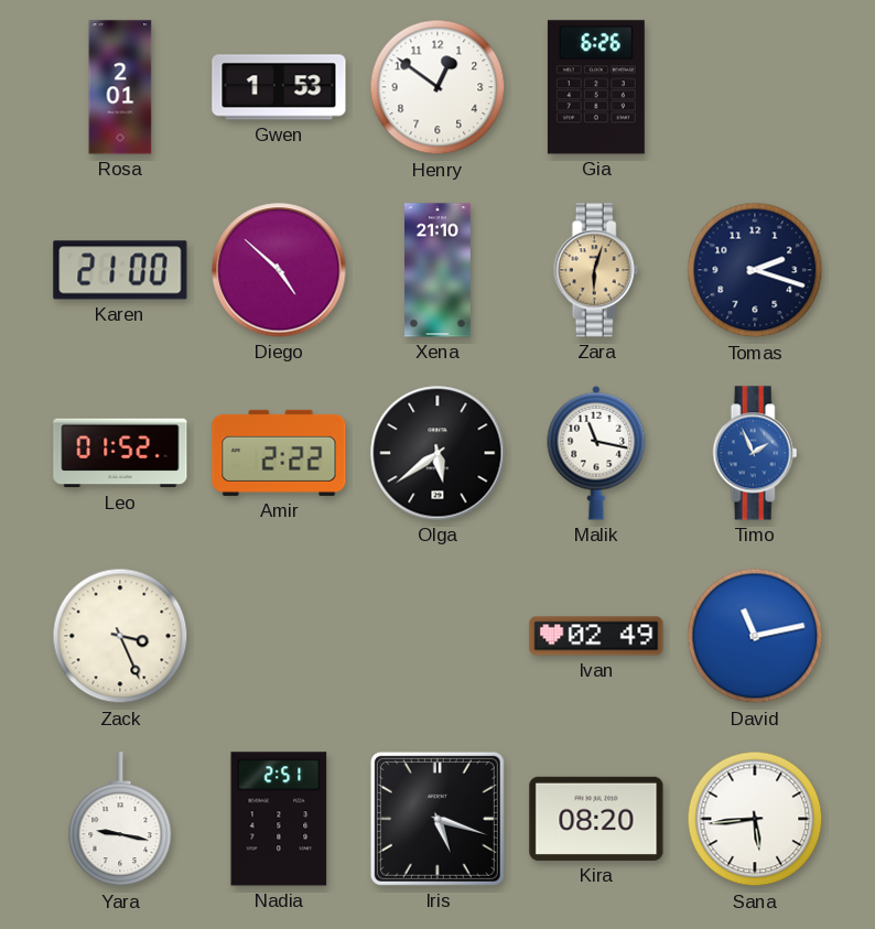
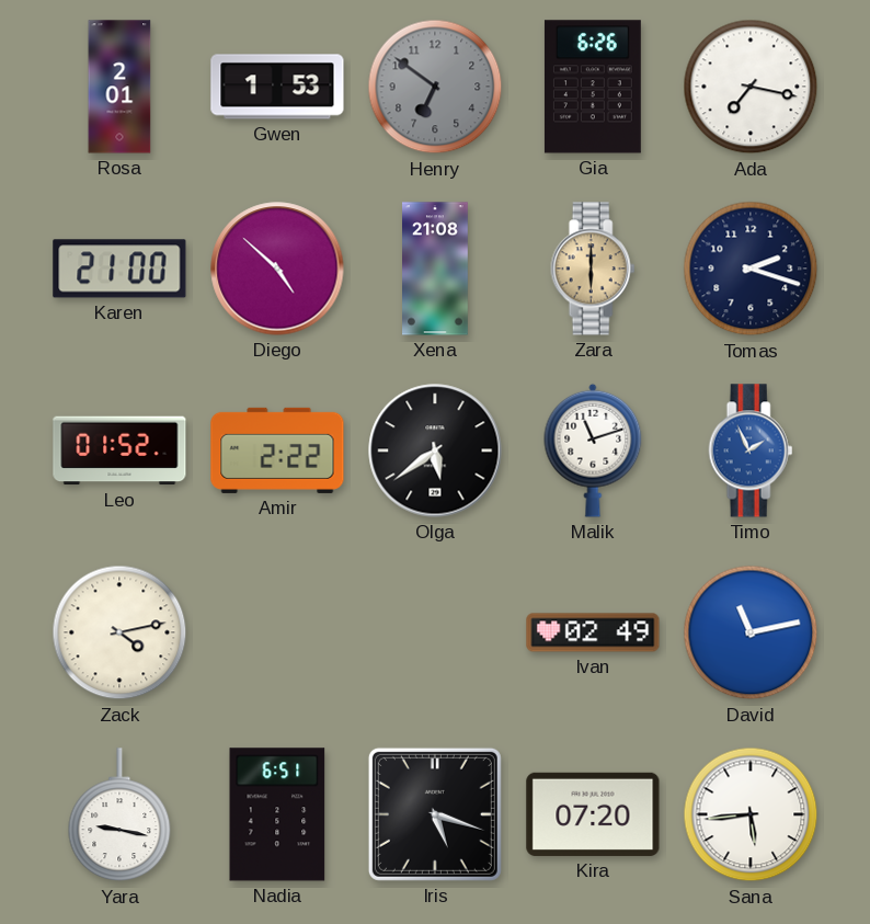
Henry: 12:51 -> 6:51
Henry dial: white -> grey
Ada: none -> 7:17
Xena: 21:10 -> 21:08
Zara: 6:03 -> 6:00
Malik: 11:17 -> 11:12
Zack: 3:26 -> 4:13
Nadia: 2:51 -> 6:51
Kira: 08:20 -> 07:20
